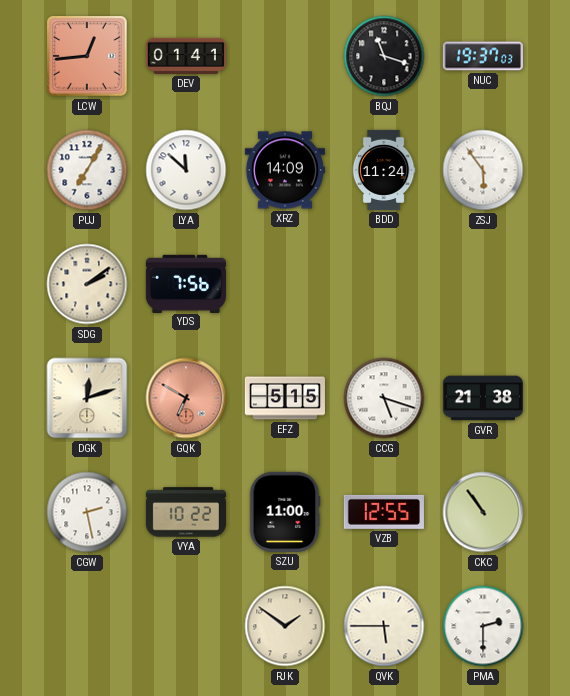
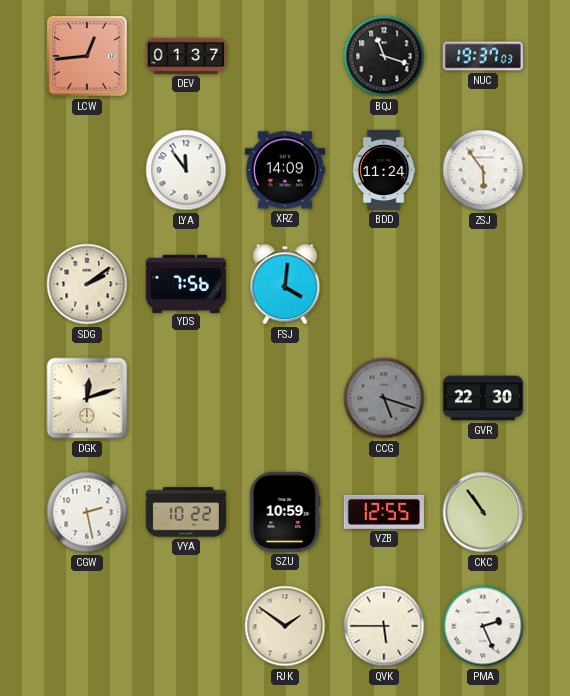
DEV: 01:41 -> 01:37
PUJ: 7:05 -> none
LYA: 11:52 -> 11:54
FSJ: none -> 4:01
GQK: 6:50 -> none
EFZ: 5:15 -> none
CCG dial: white -> grey
GVR: 21:38 -> 22:30
SZU: 11:00 -> 10:59
PMA: 2:30 -> 2:26
